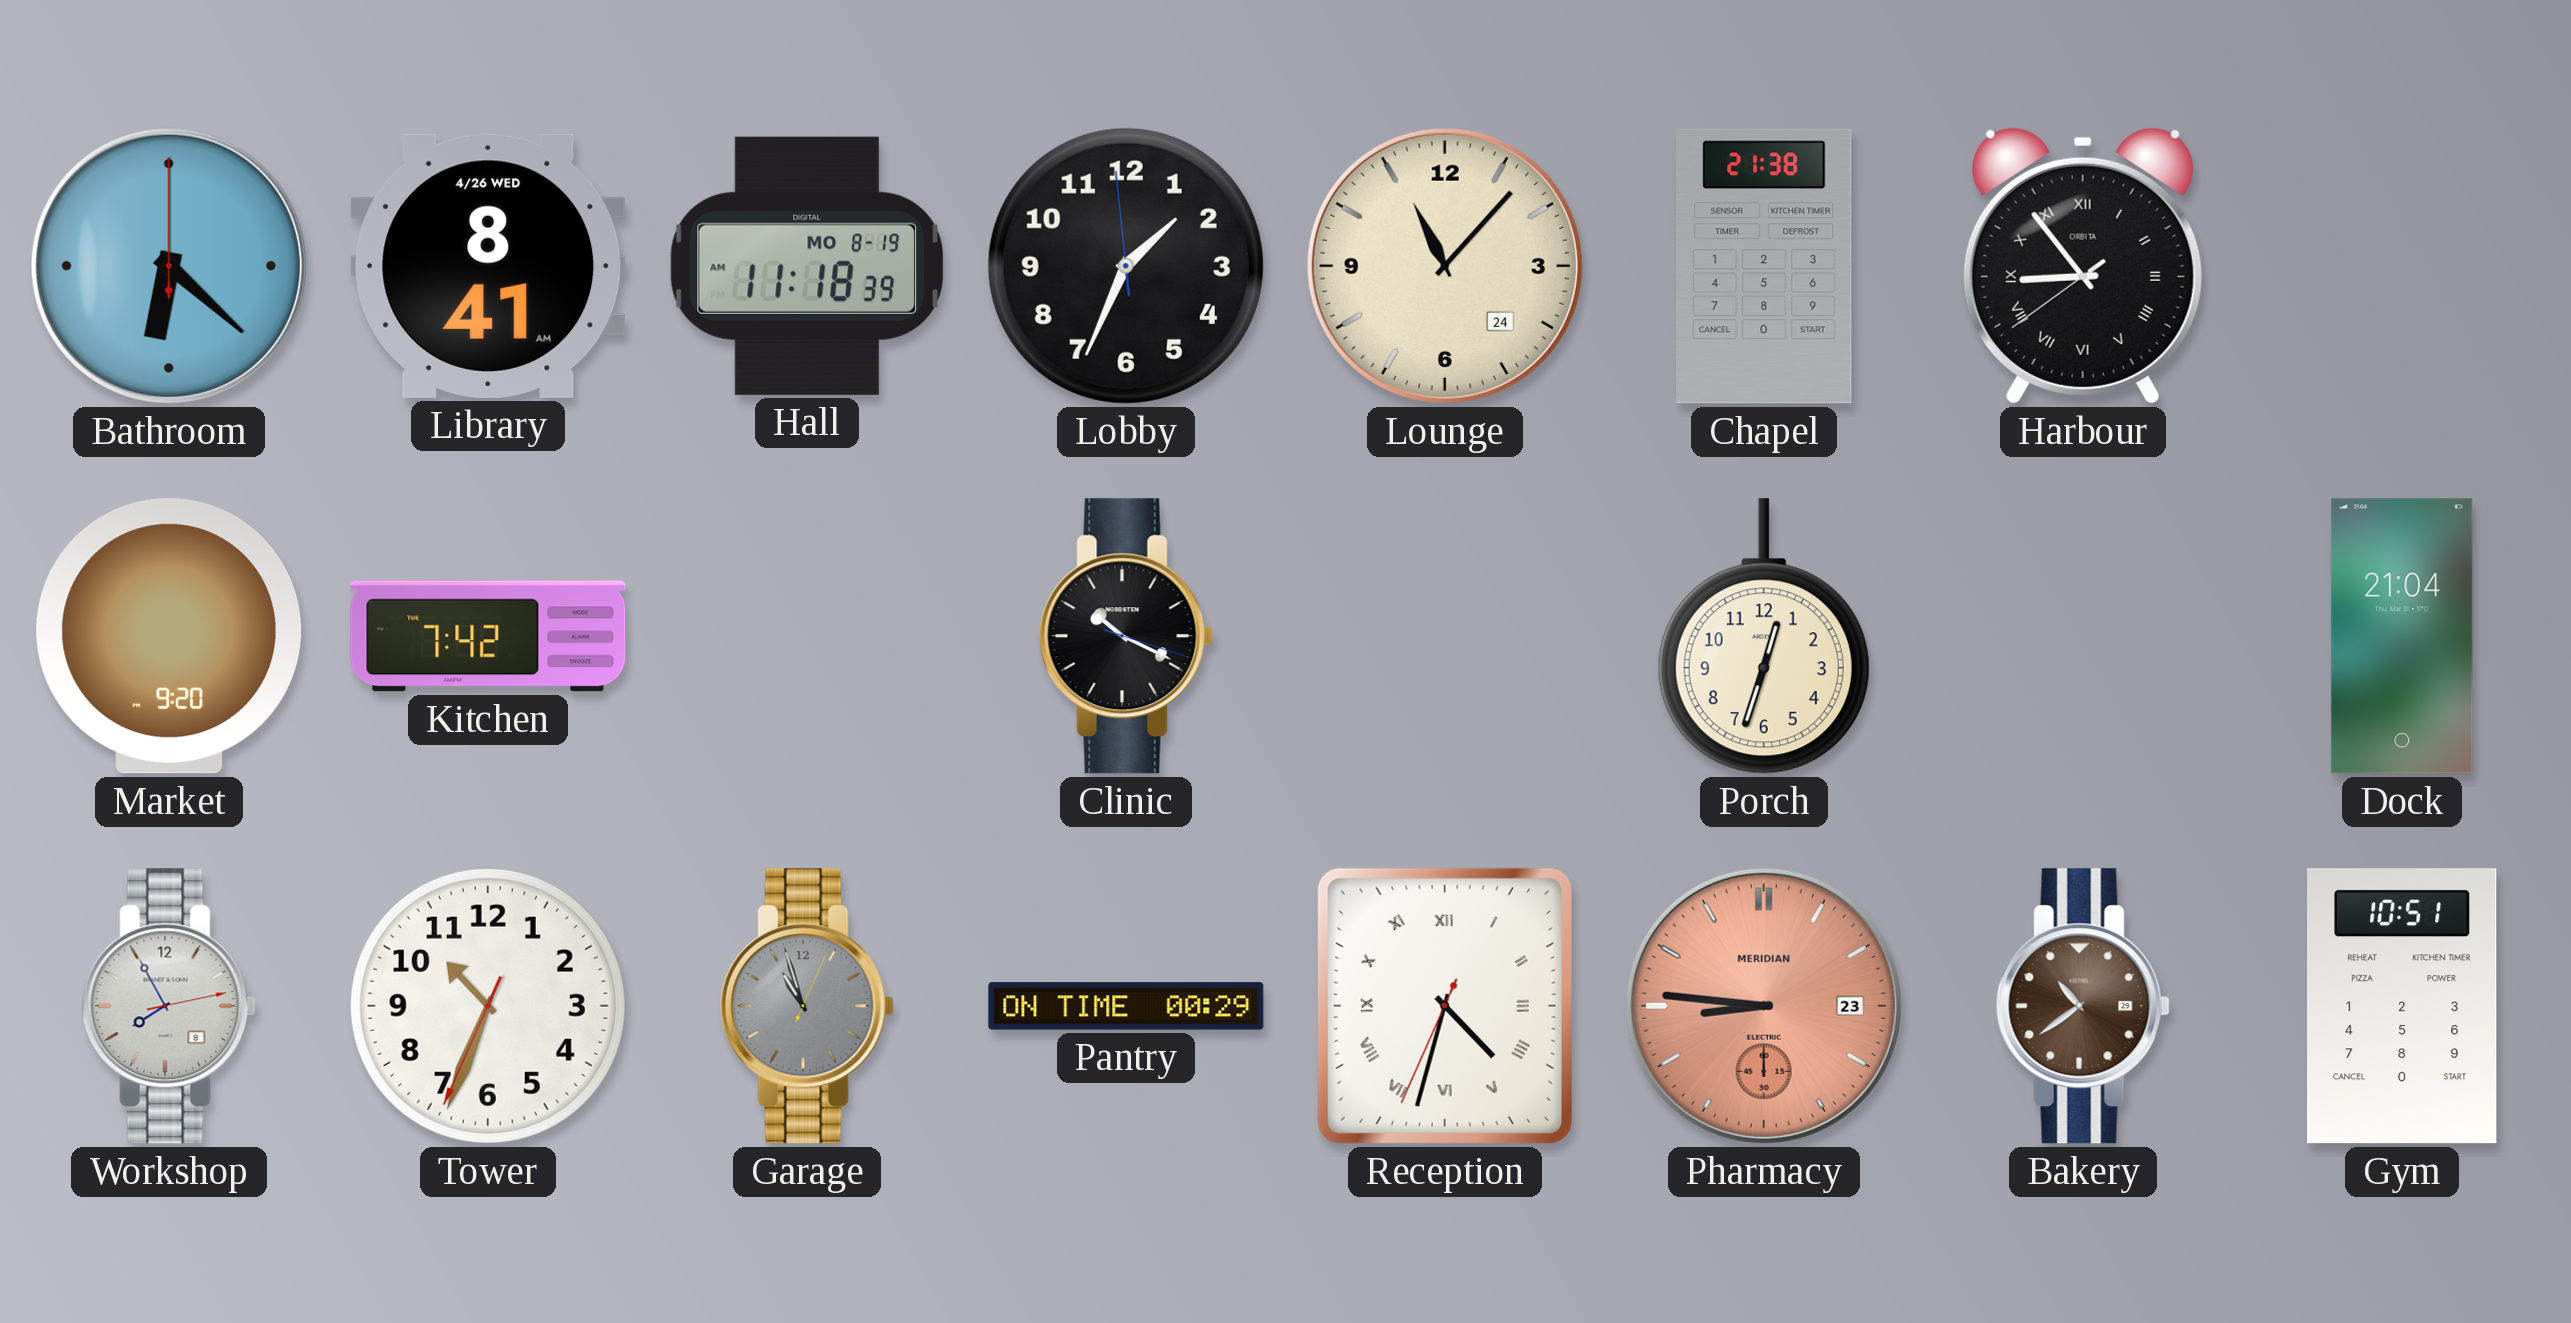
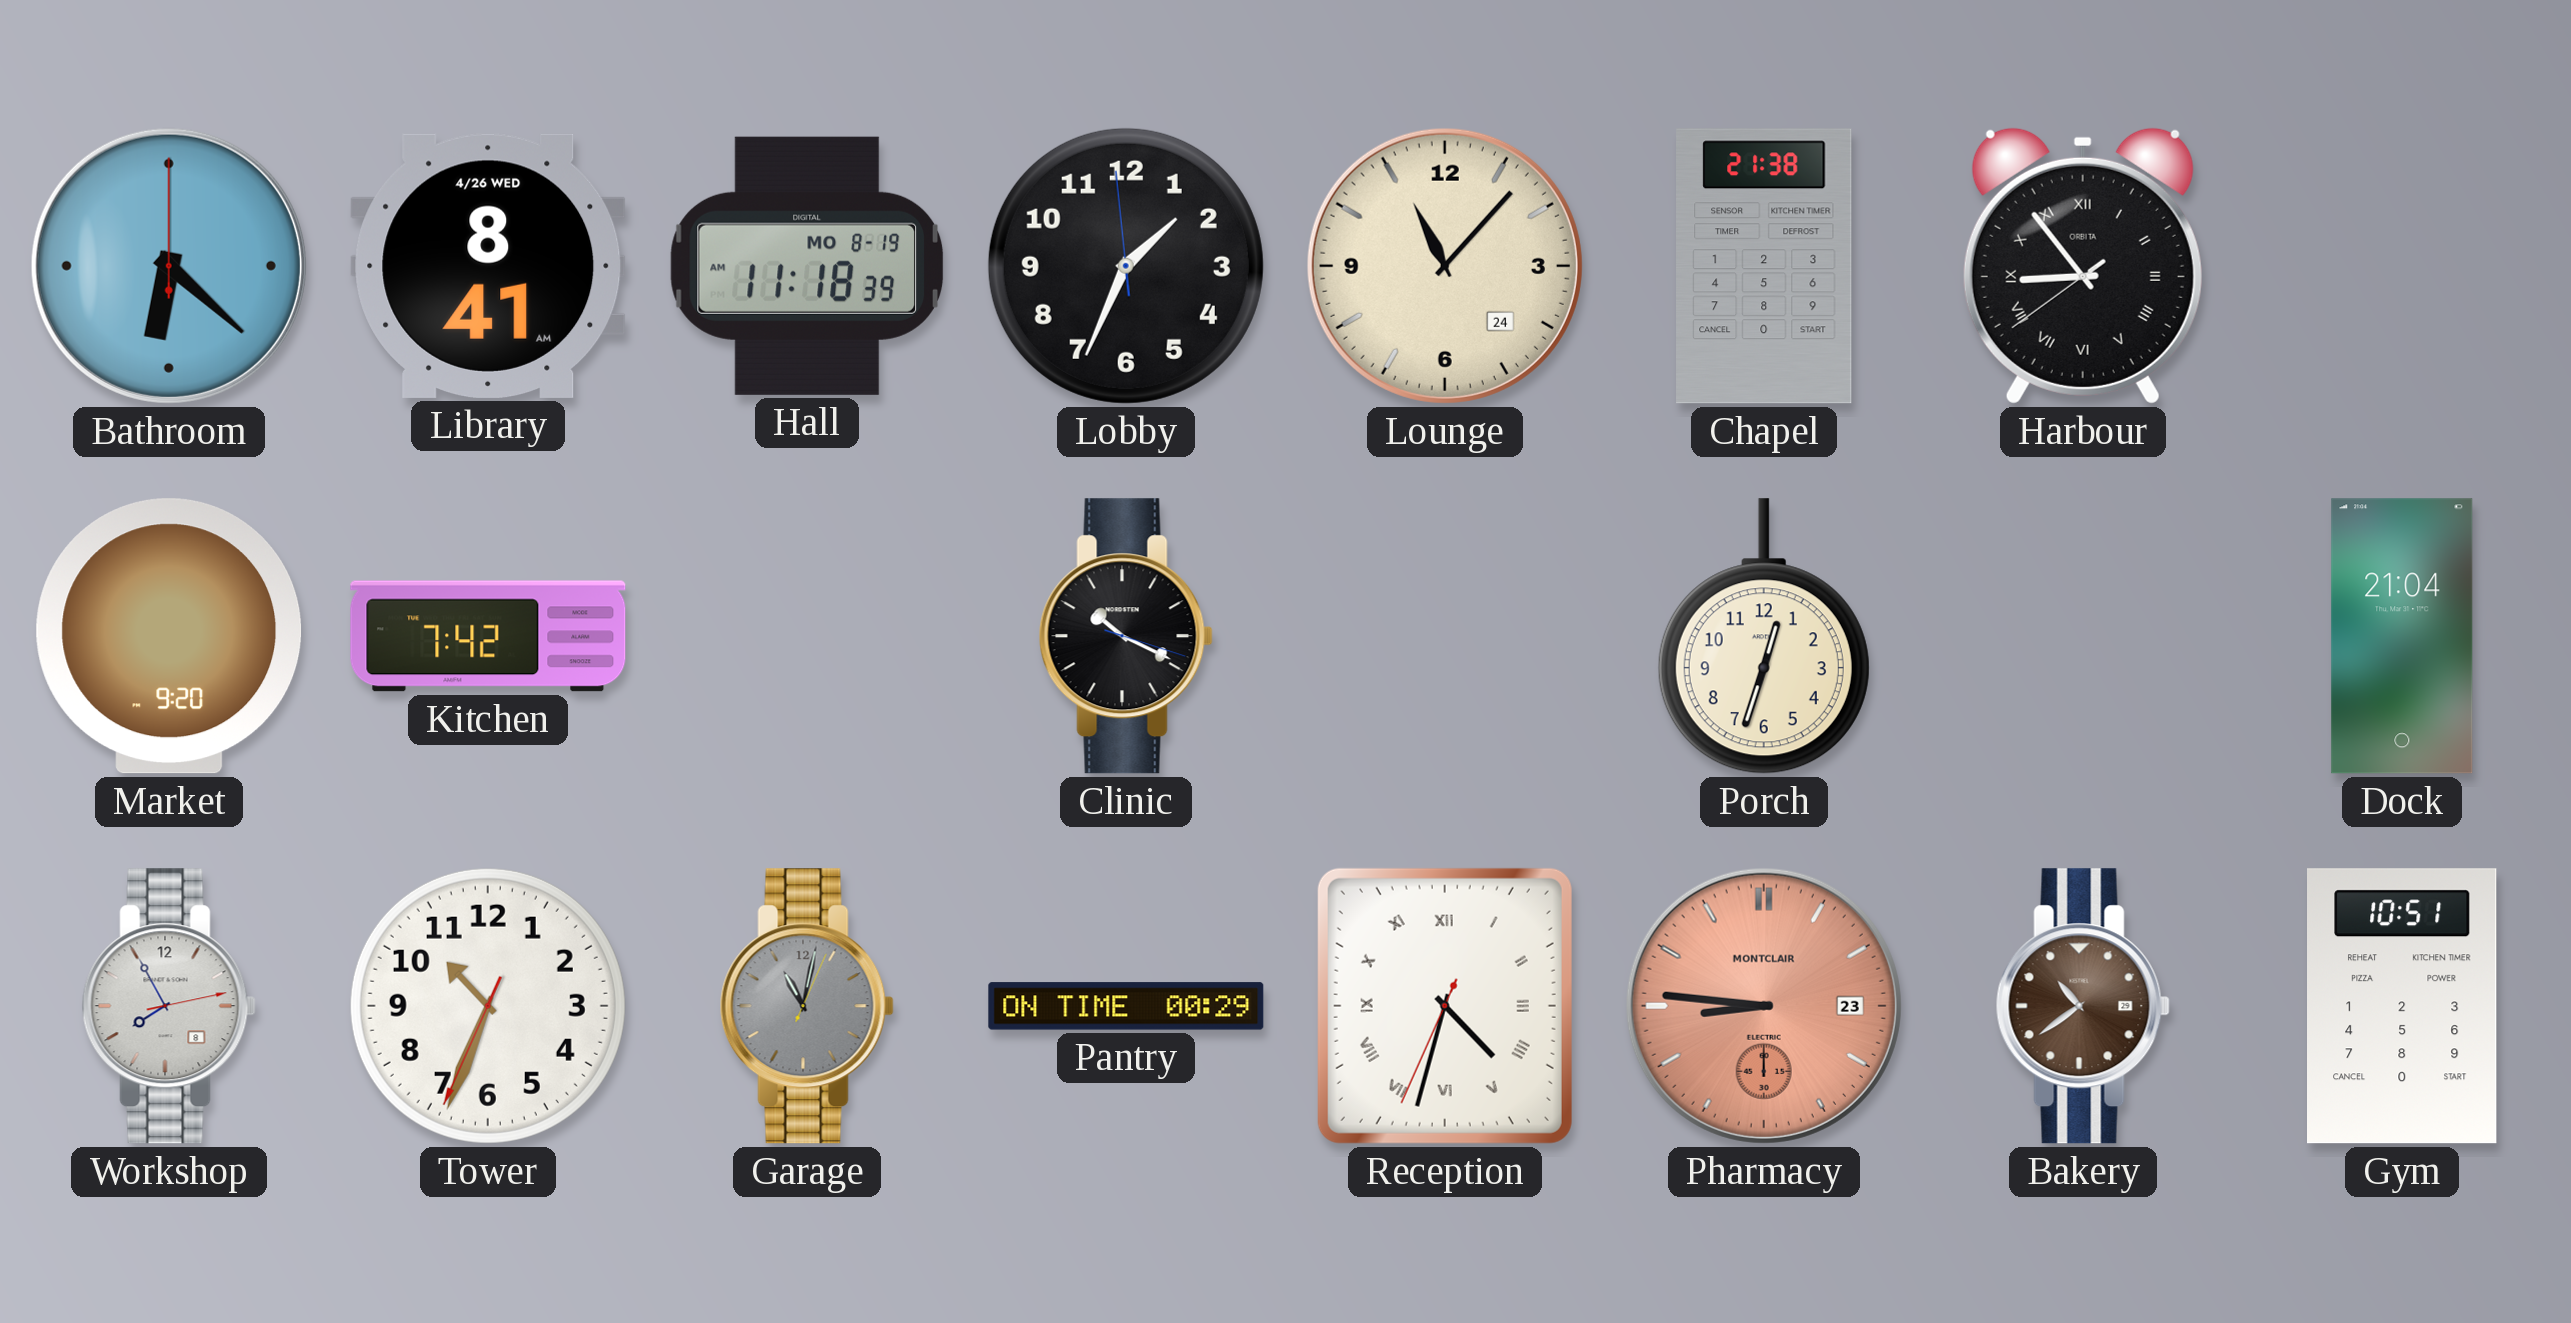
Garage: 10:57 -> 11:02
Pharmacy brand: MERIDIAN -> MONTCLAIR
